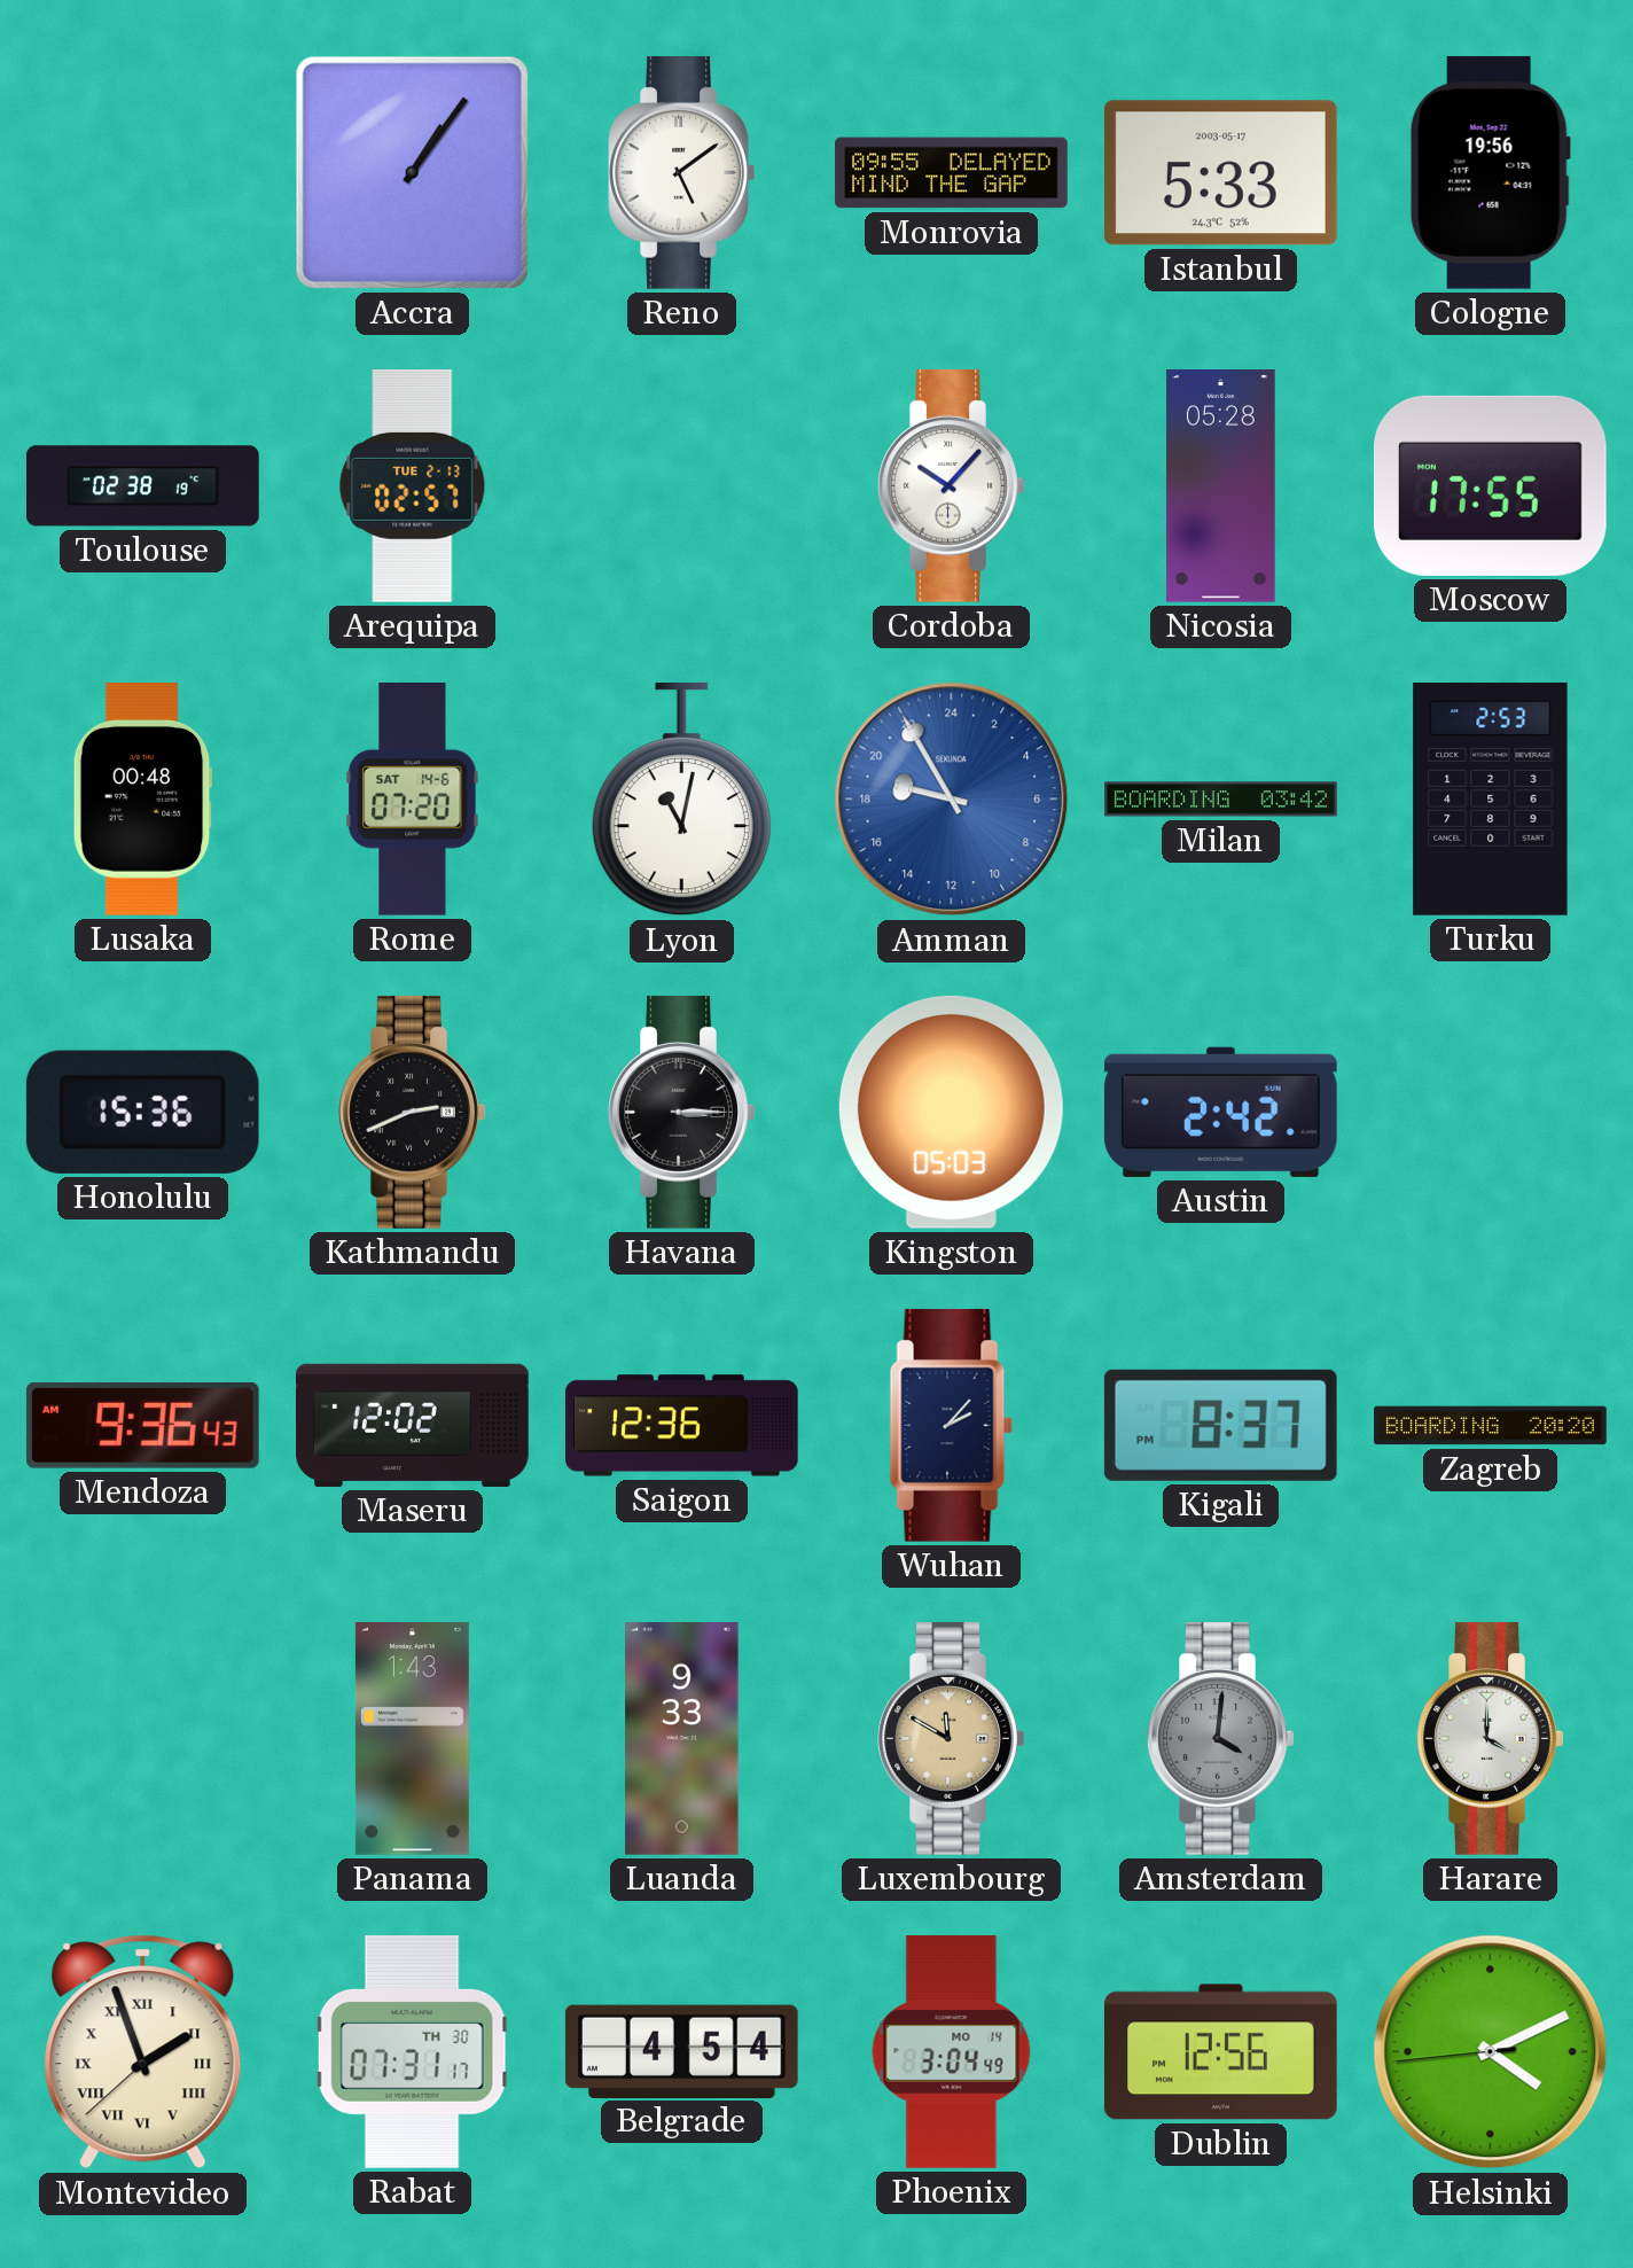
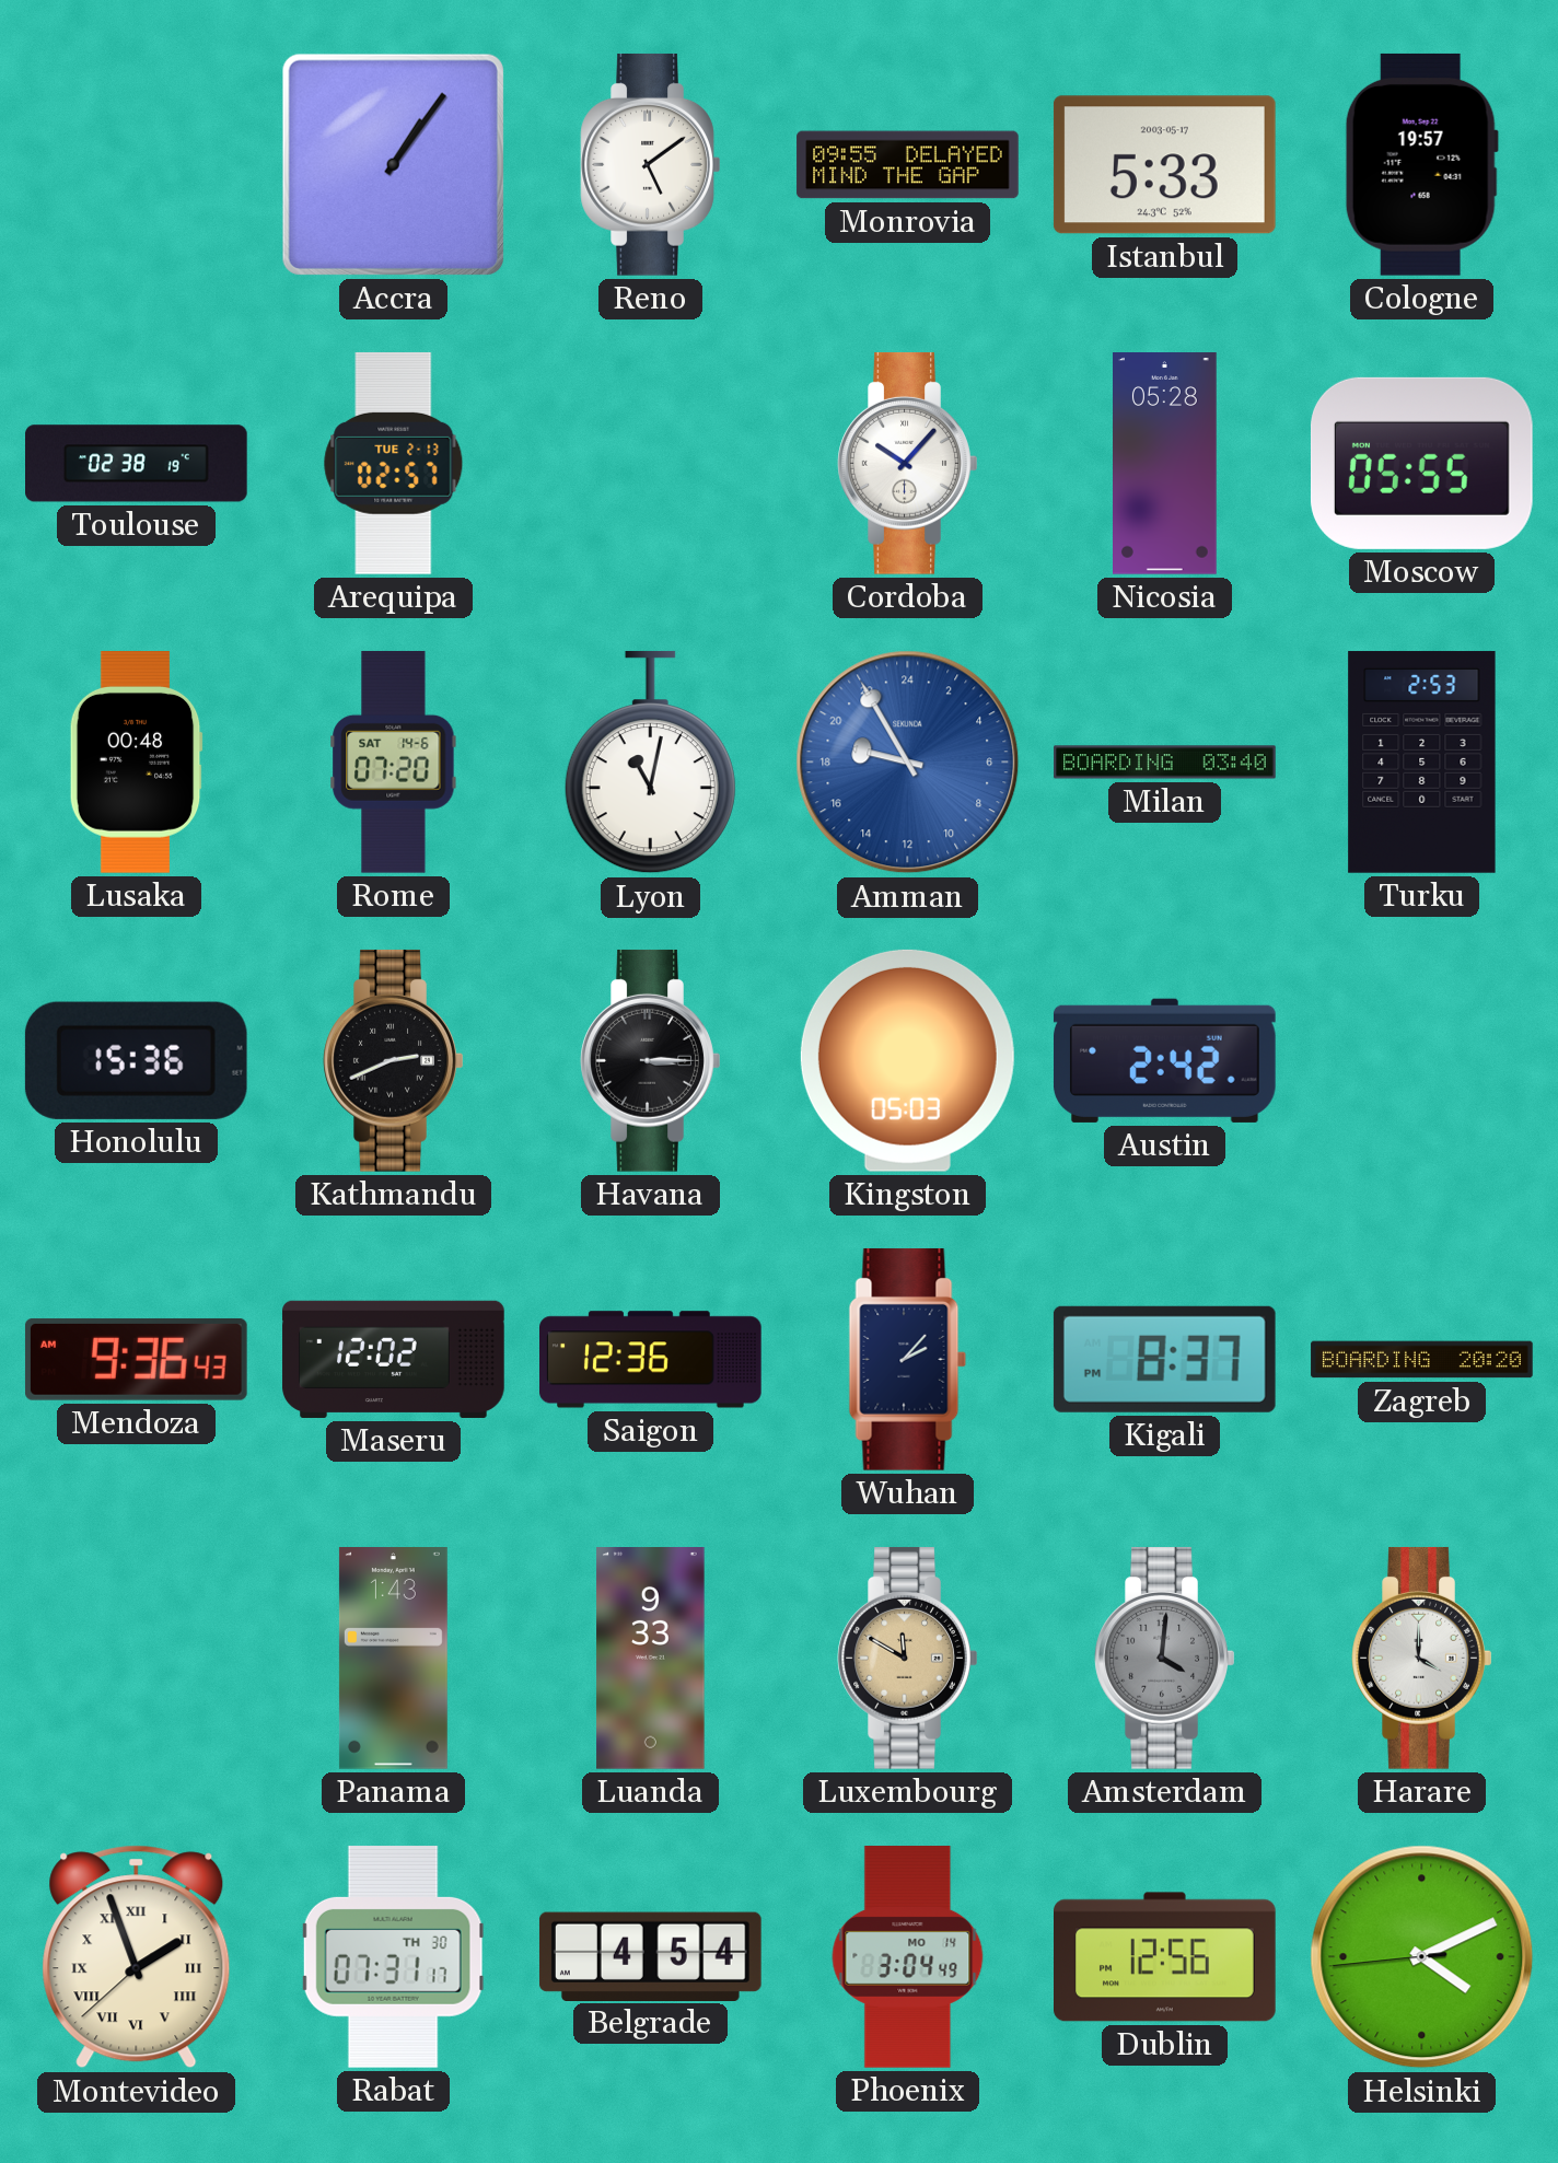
Cologne: 19:56 -> 19:57
Moscow: 17:55 -> 05:55
Milan: 03:42 -> 03:40
